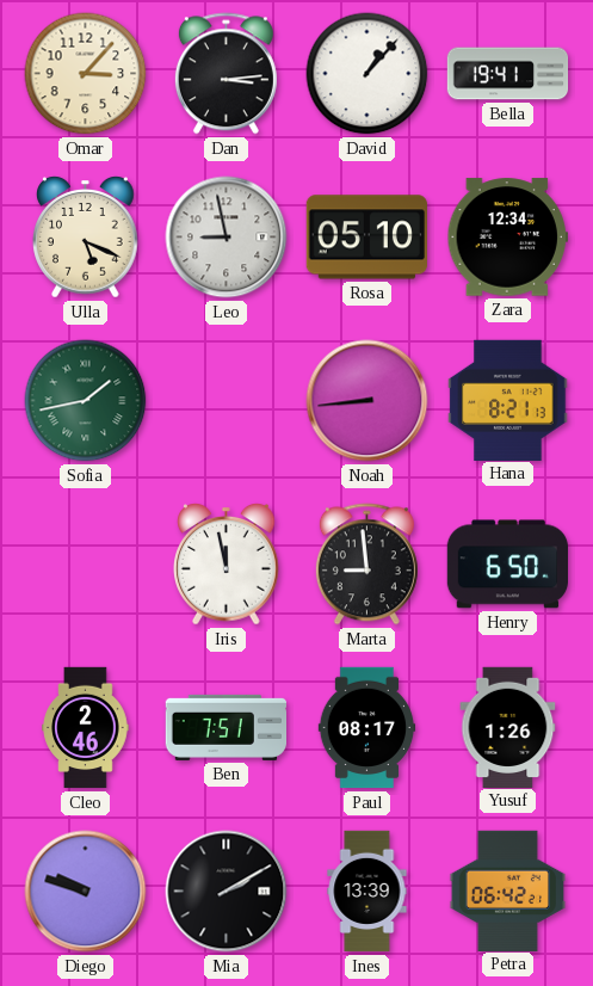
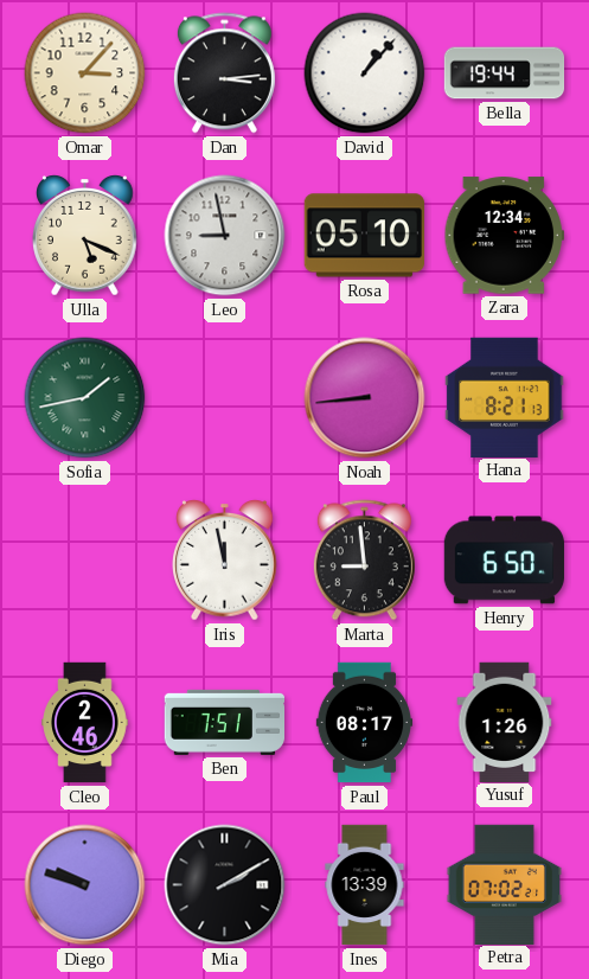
Bella: 19:41 -> 19:44
Petra: 06:42 -> 07:02
